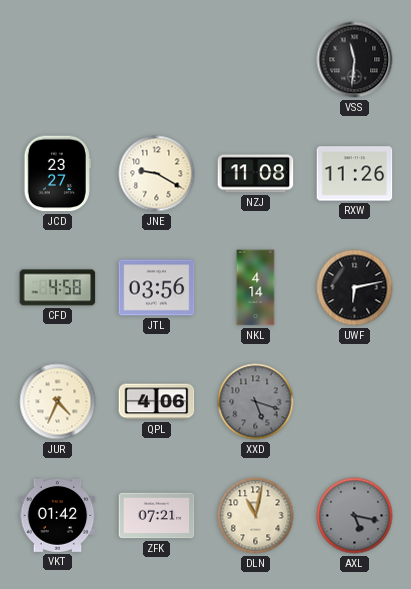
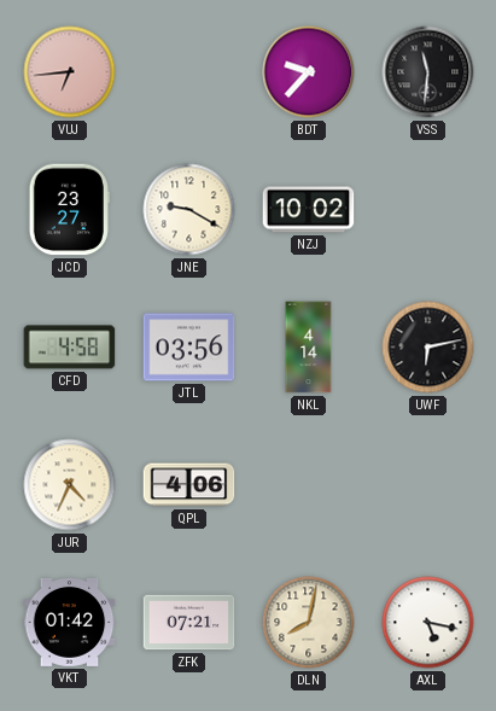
VUJ: none -> 6:44
BDT: none -> 9:37
NZJ: 11:08 -> 10:02
RXW: 11:26 -> none
XXD: 5:18 -> none
DLN: 11:02 -> 8:02
AXL dial: grey -> white
